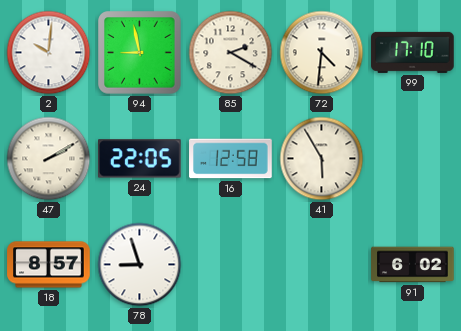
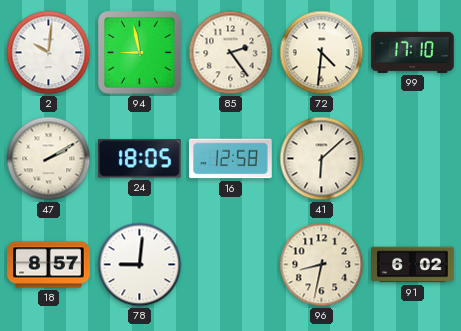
85: 2:20 -> 2:24
24: 22:05 -> 18:05
41: 5:55 -> 6:08
78: 8:57 -> 9:01
96: none -> 8:32
